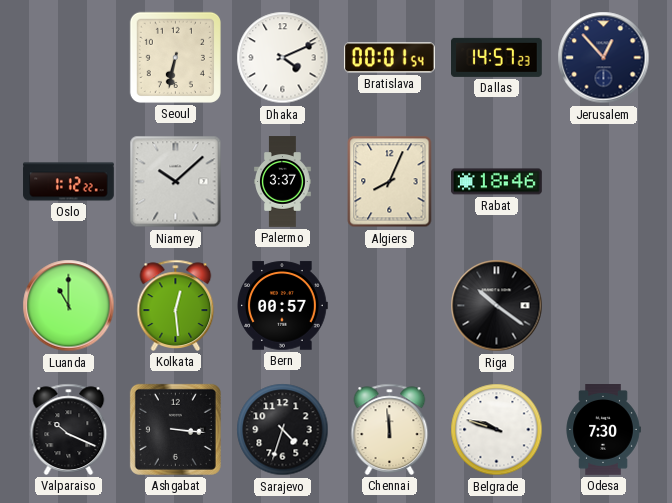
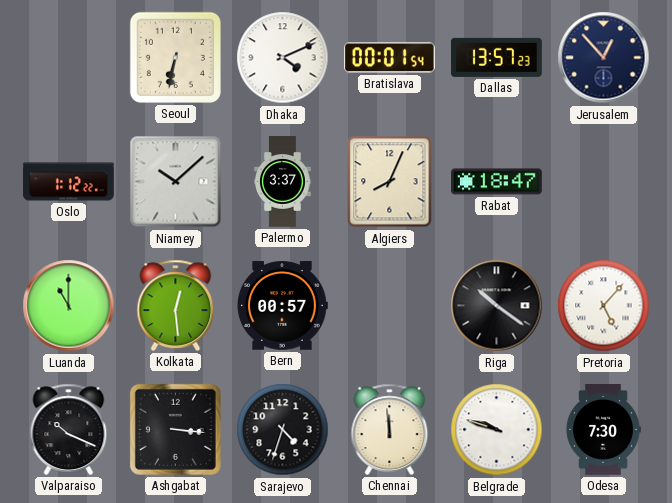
Dallas: 14:57 -> 13:57
Rabat: 18:46 -> 18:47
Pretoria: none -> 5:07
